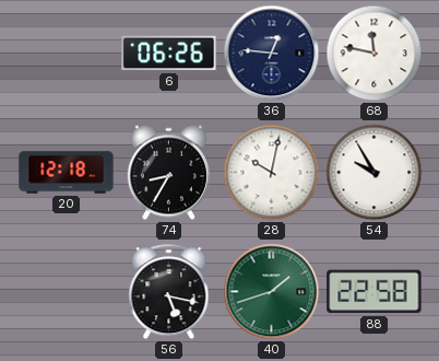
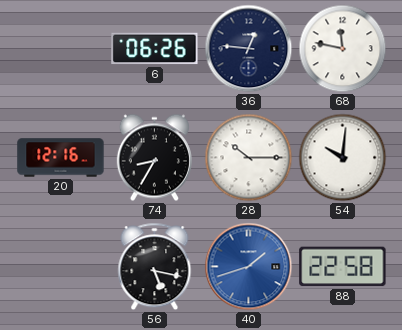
20: 12:18 -> 12:16
28: 10:02 -> 10:15
54: 9:55 -> 10:01
40 dial: green -> blue
